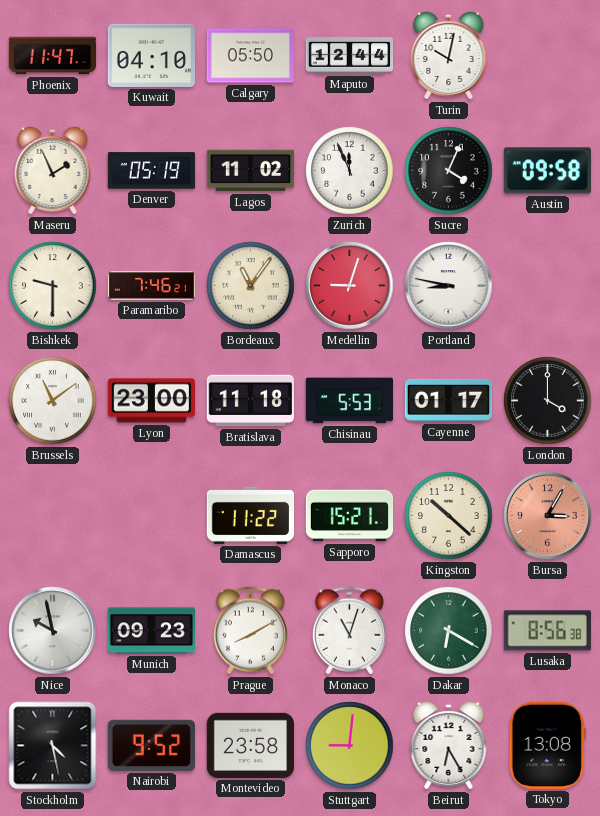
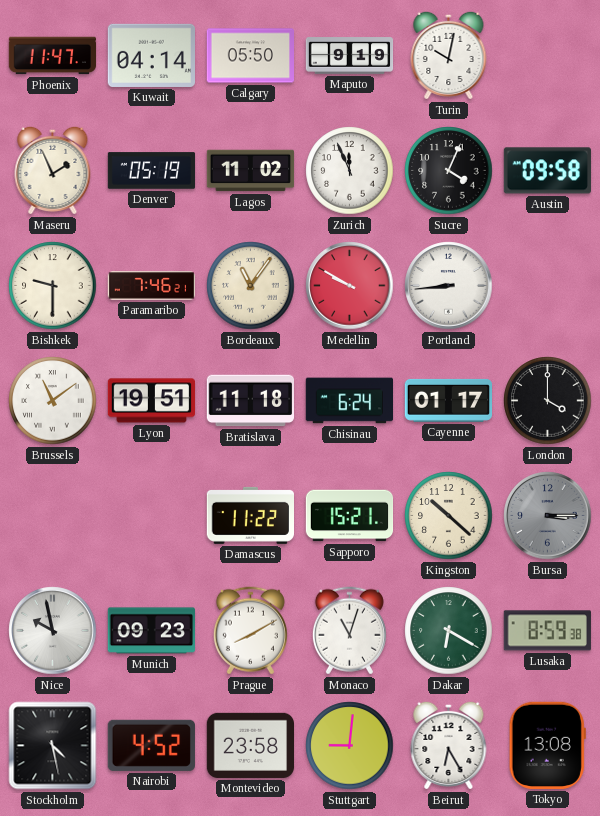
Kuwait: 04:10 -> 04:14
Maputo: 12:44 -> 9:19
Medellin: 9:03 -> 9:50
Portland: 8:47 -> 8:44
Lyon: 23:00 -> 19:51
Chisinau: 5:53 -> 6:24
Bursa: 3:05 -> 3:15
Bursa dial: salmon -> grey
Lusaka: 8:56 -> 8:59
Nairobi: 9:52 -> 4:52
